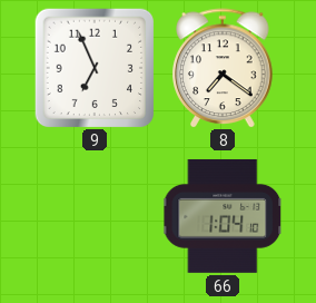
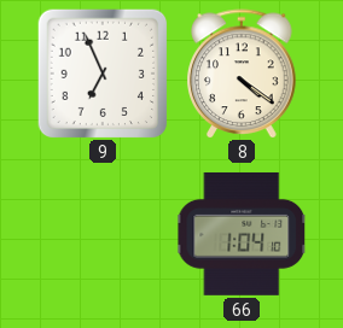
8: 7:21 -> 4:21
